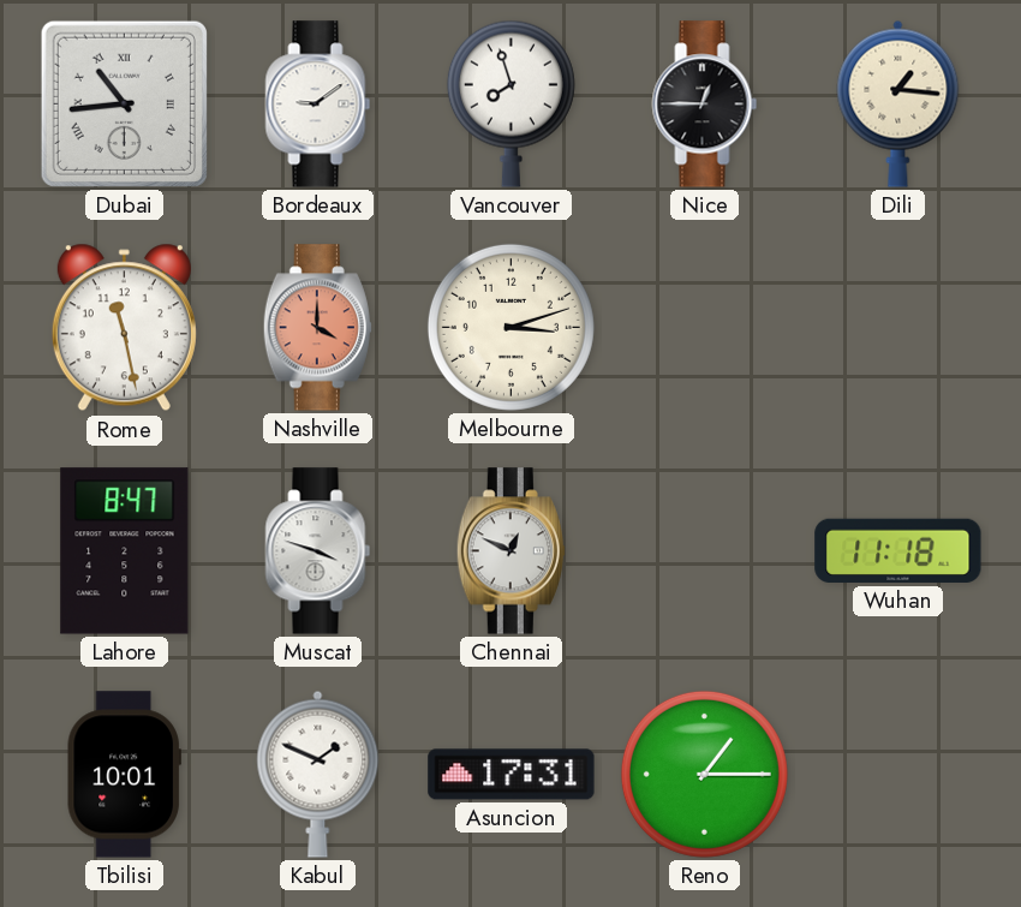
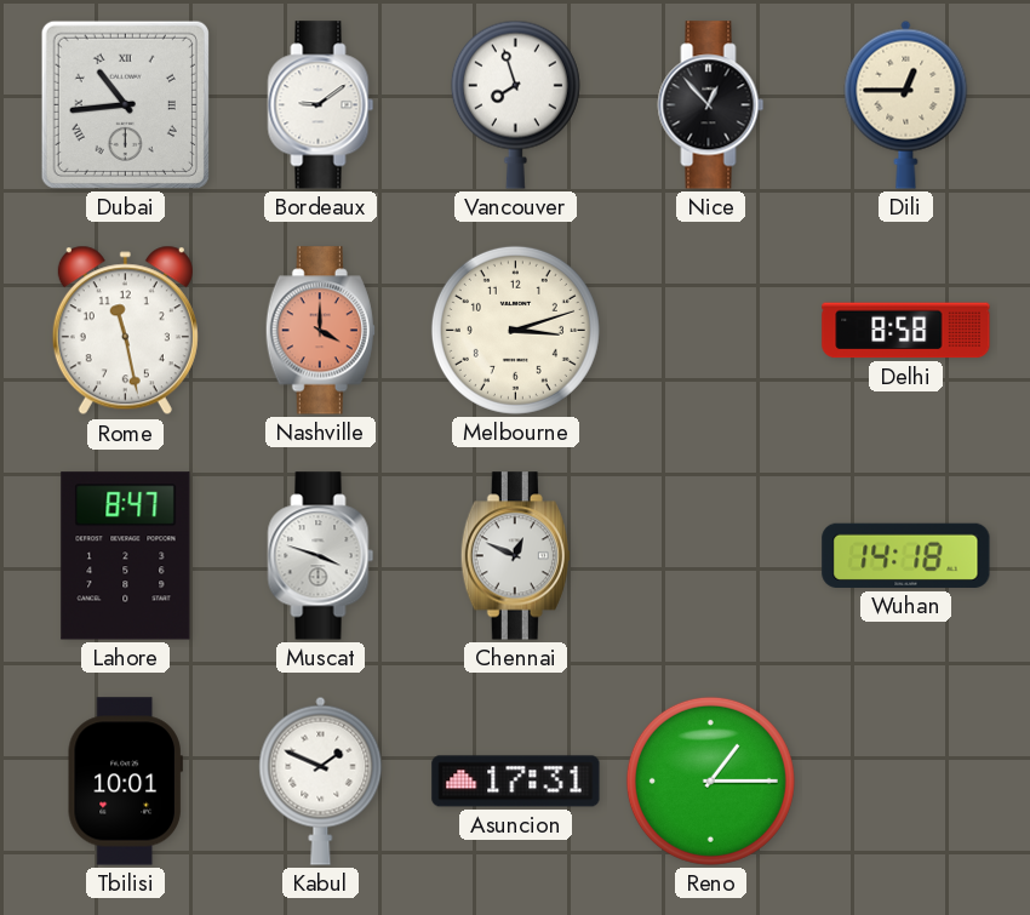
Nice: 12:45 -> 12:53
Dili: 1:16 -> 12:45
Delhi: none -> 8:58
Wuhan: 11:18 -> 14:18
